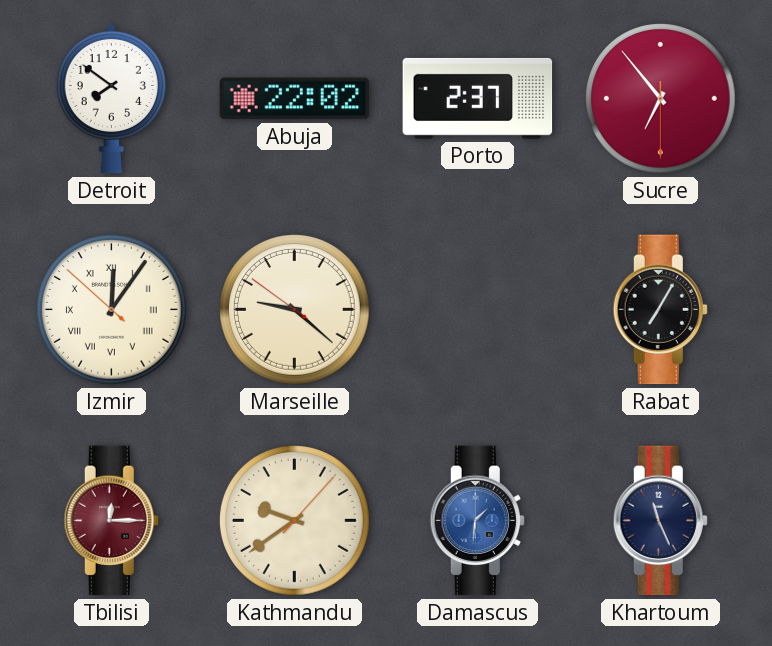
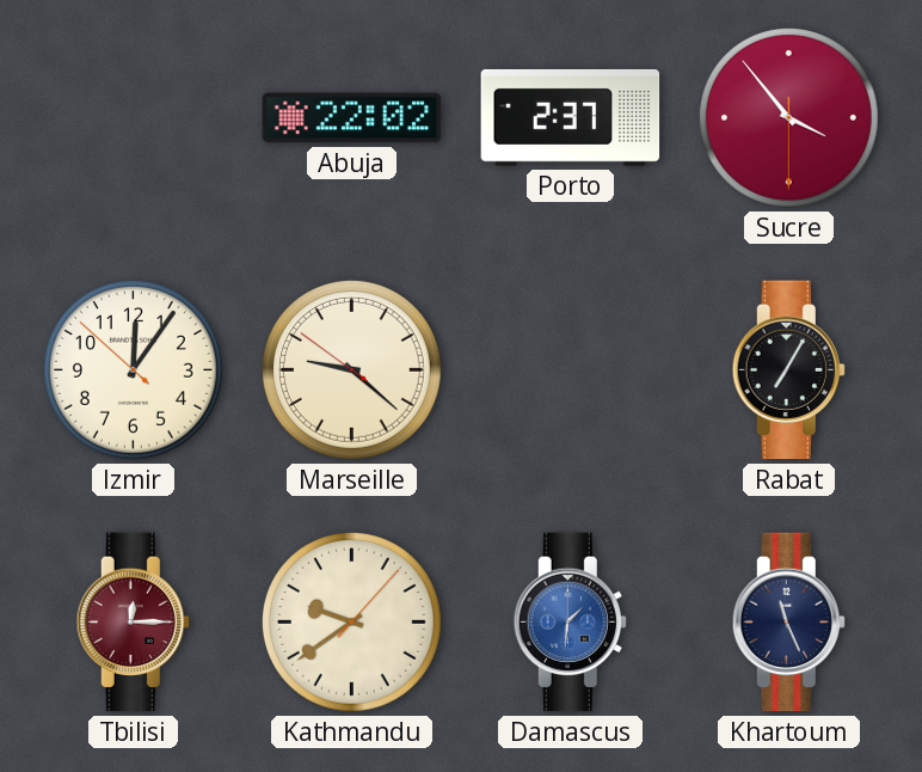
Detroit: 7:51 -> none
Sucre: 6:53 -> 3:53
Izmir numerals: Roman -> Arabic
